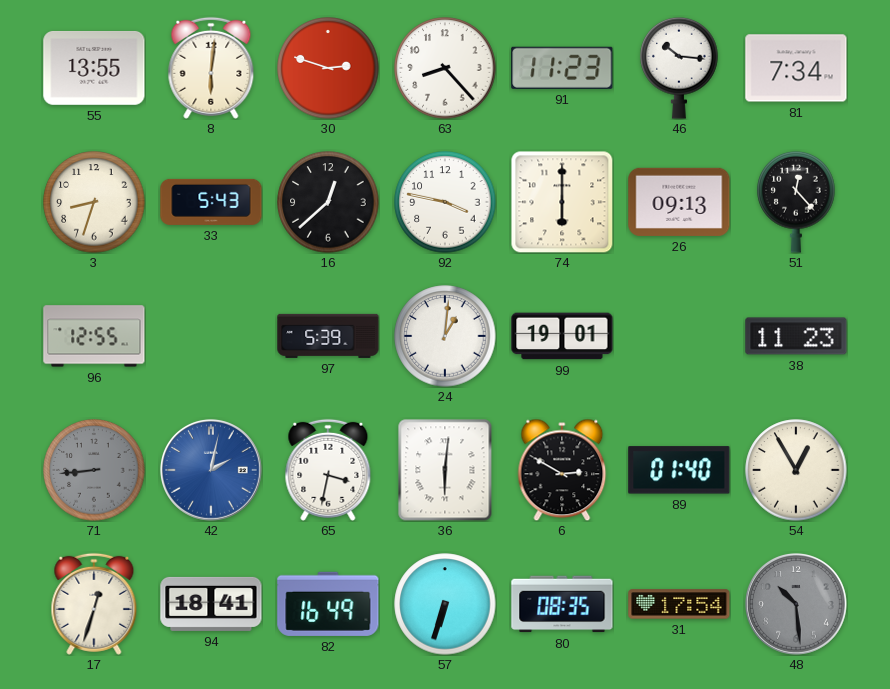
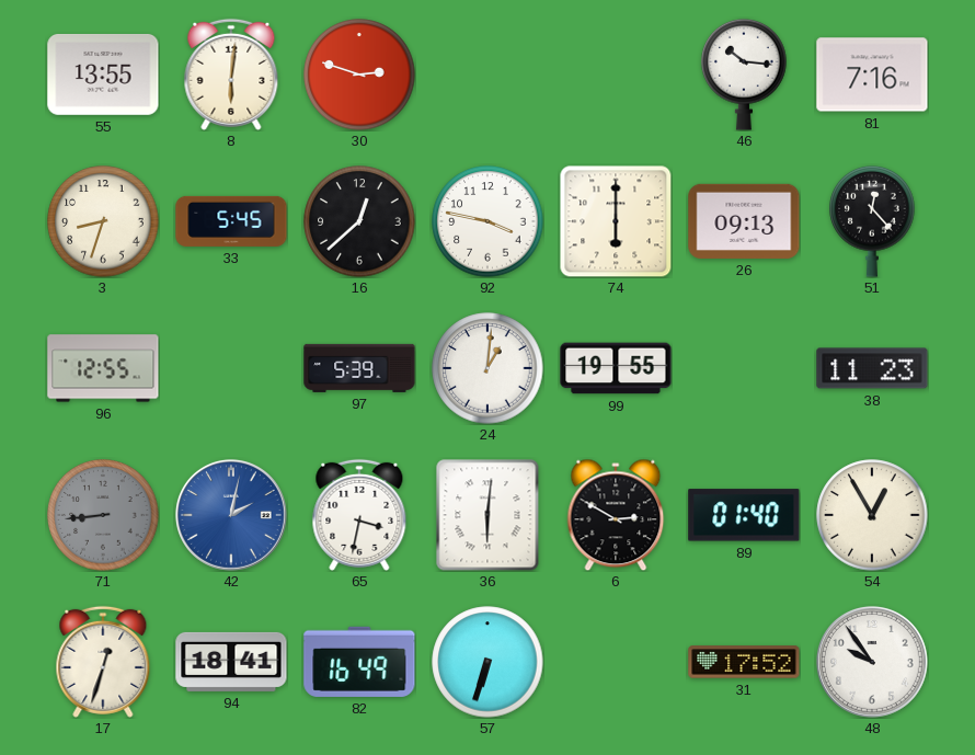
63: 8:23 -> none
91: 11:23 -> none
81: 7:34 -> 7:16
33: 5:43 -> 5:45
99: 19:01 -> 19:55
80: 08:35 -> none
31: 17:54 -> 17:52
48: 10:29 -> 9:54
48 dial: grey -> white
